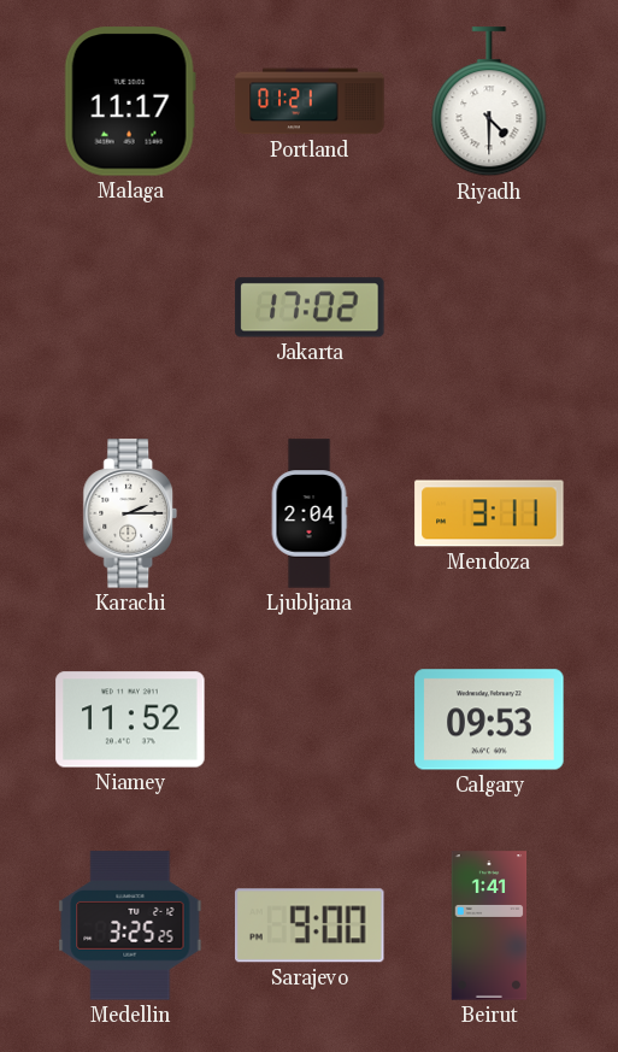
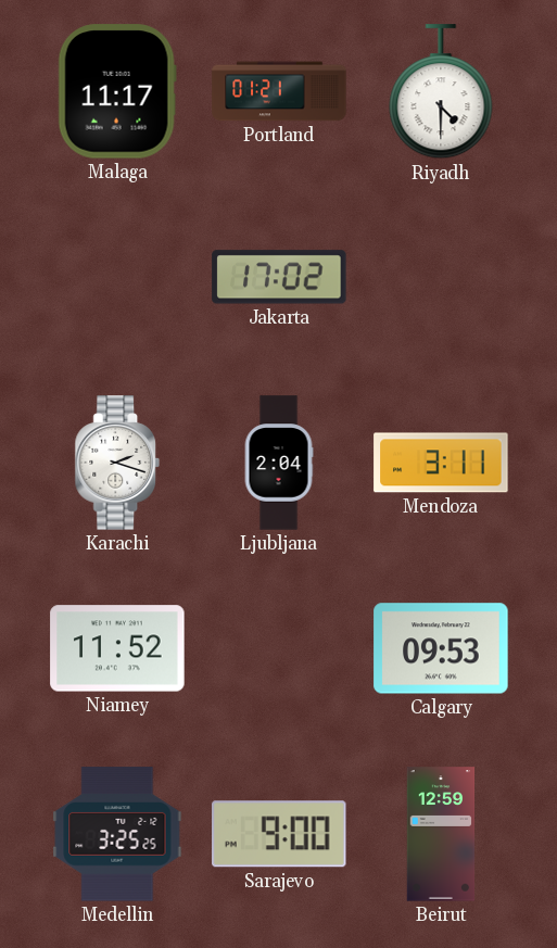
Karachi: 2:15 -> 2:18
Beirut: 1:41 -> 12:59
